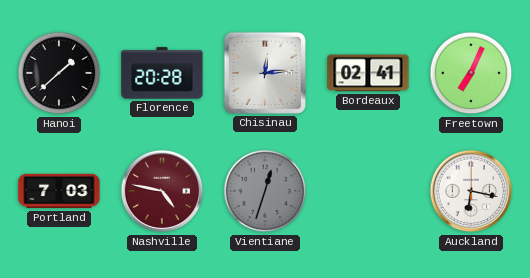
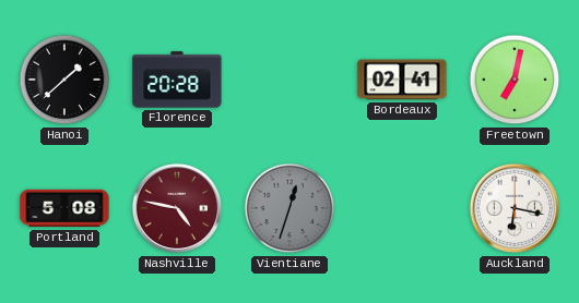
Chisinau: 12:14 -> none
Freetown: 7:04 -> 7:02
Portland: 7:03 -> 5:08
